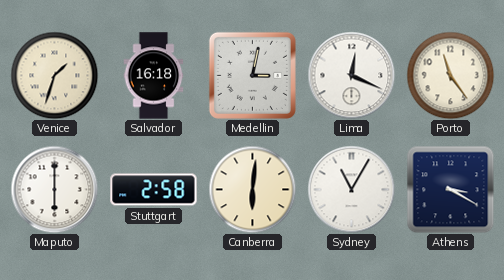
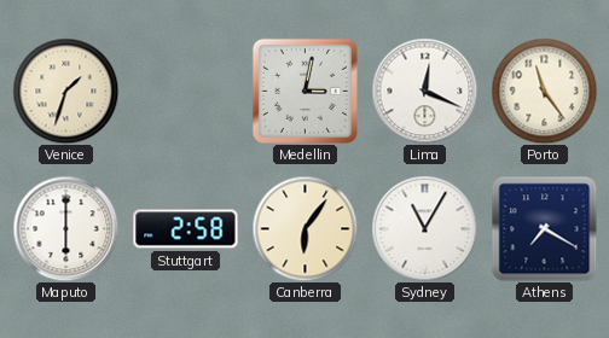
Salvador: 16:18 -> none
Canberra: 6:01 -> 6:06
Athens: 3:20 -> 7:20
